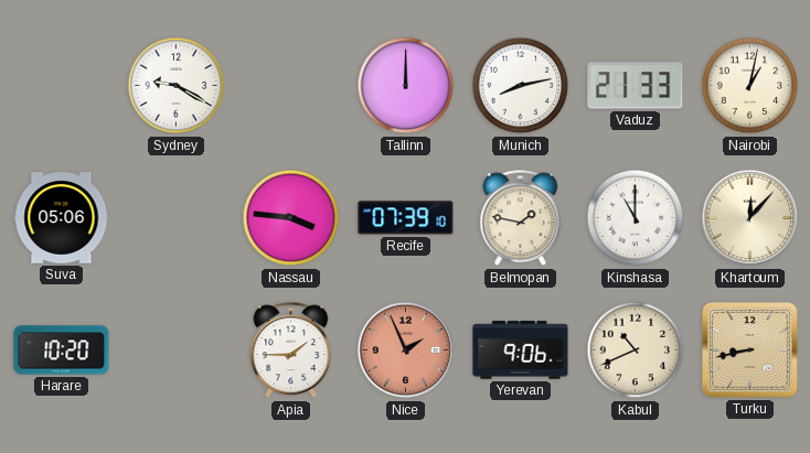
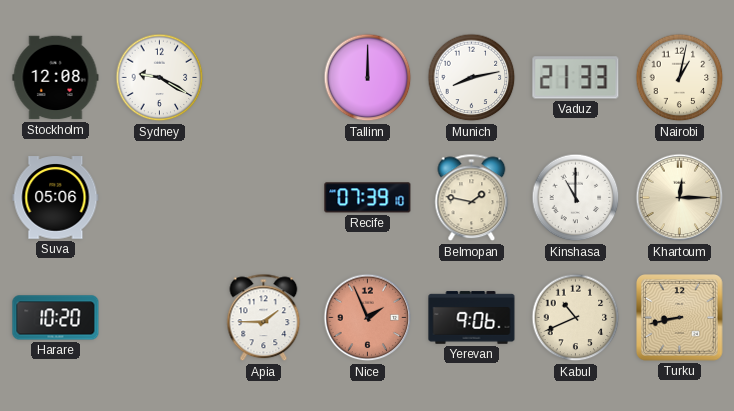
Stockholm: none -> 12:08
Nassau: 3:46 -> none
Khartoum: 12:07 -> 12:15
